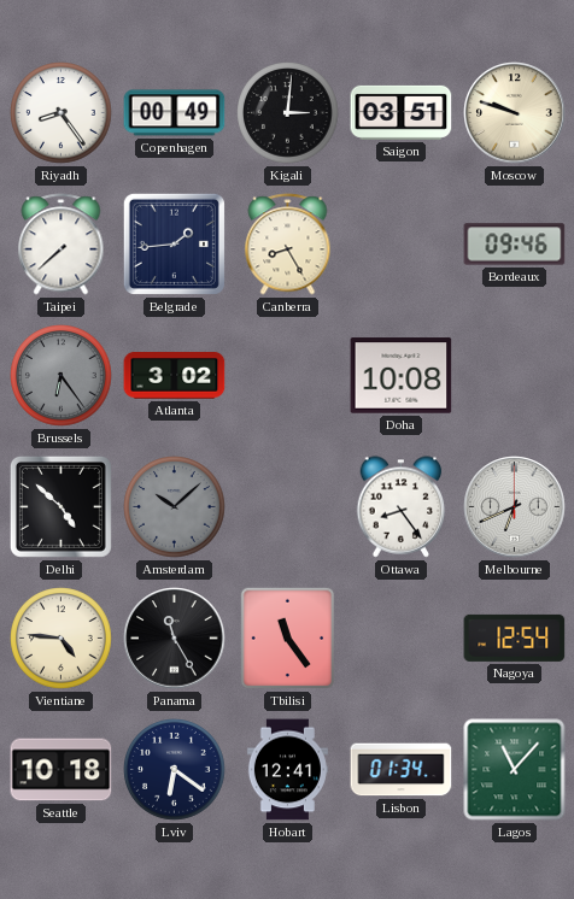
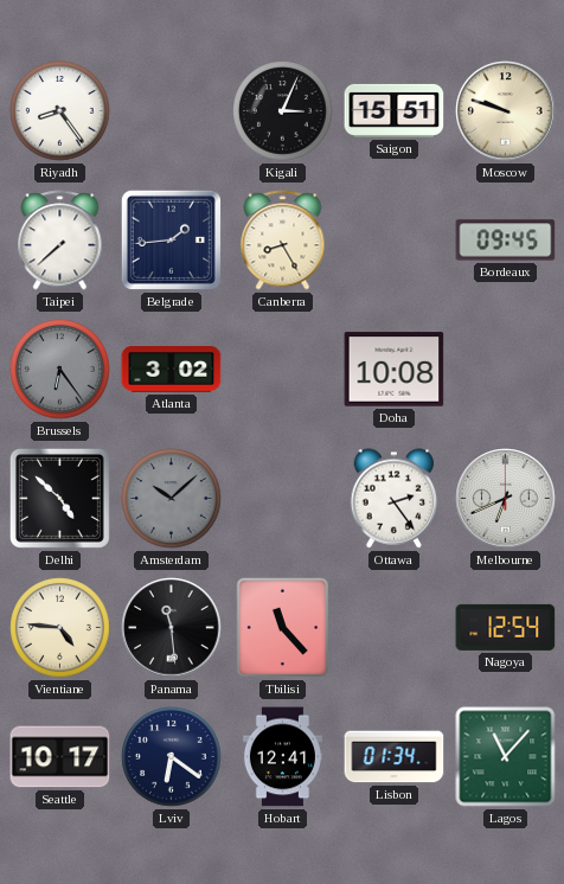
Copenhagen: 00:49 -> none
Kigali: 3:01 -> 3:04
Saigon: 03:51 -> 15:51
Bordeaux: 09:46 -> 09:45
Ottawa: 8:24 -> 2:24
Panama: 11:25 -> 11:29
Tbilisi: 11:24 -> 11:23
Seattle: 10:18 -> 10:17
